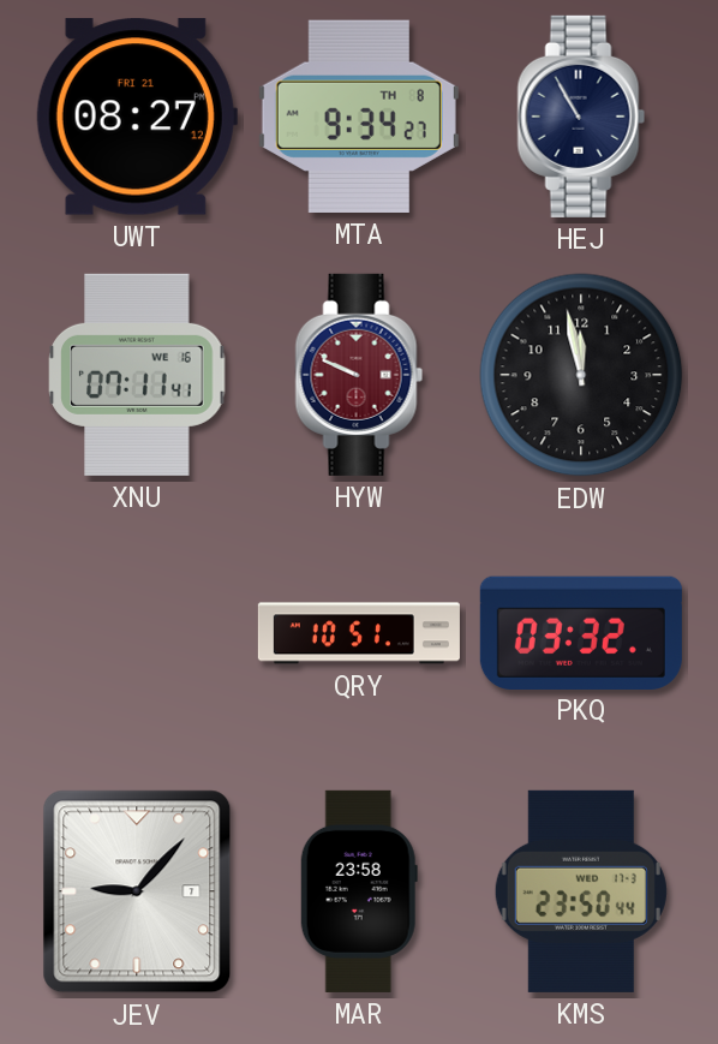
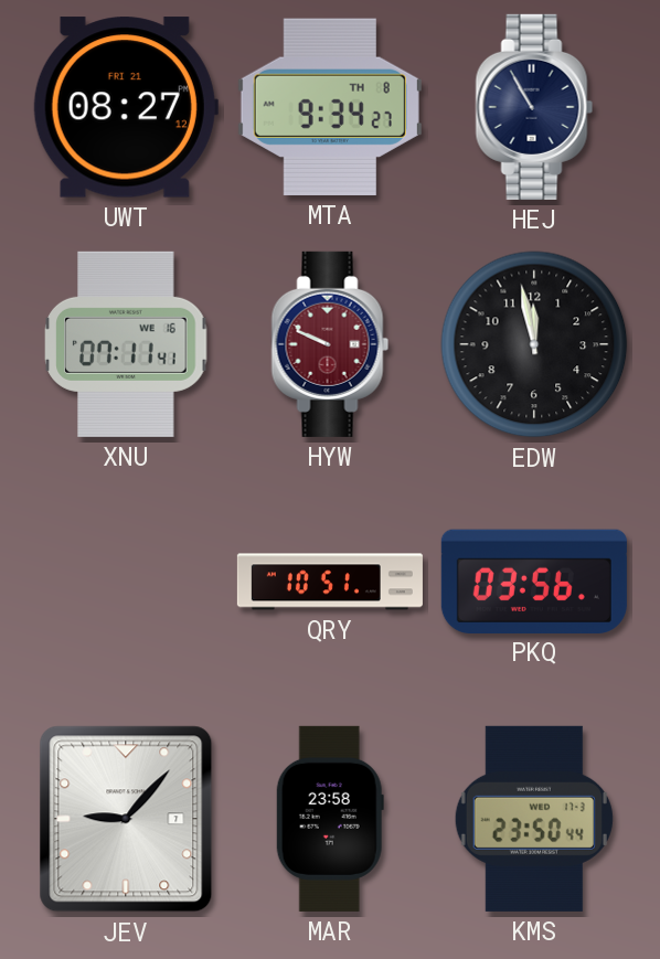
PKQ: 03:32 -> 03:56
